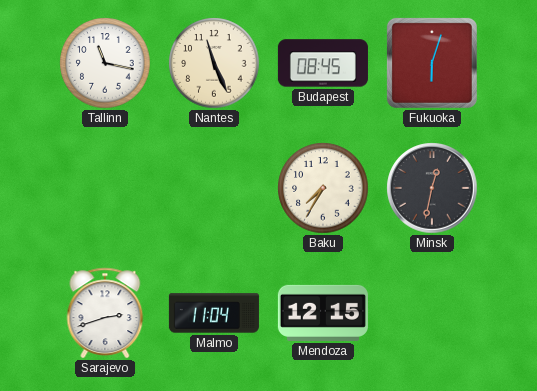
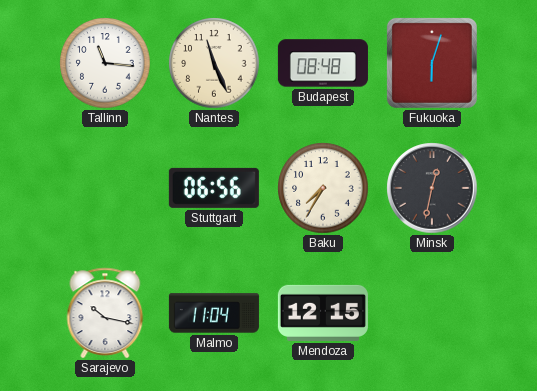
Tallinn: 11:17 -> 11:16
Budapest: 08:45 -> 08:48
Stuttgart: none -> 06:56
Sarajevo: 2:42 -> 10:17
